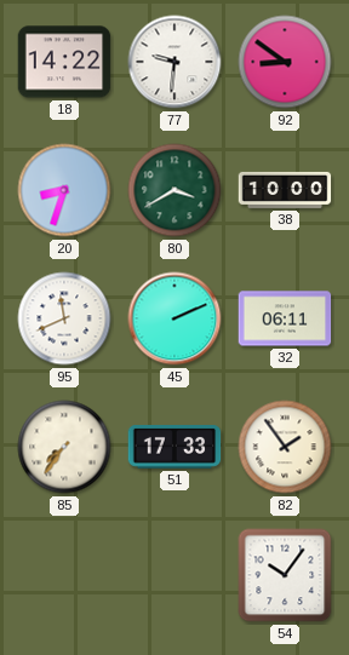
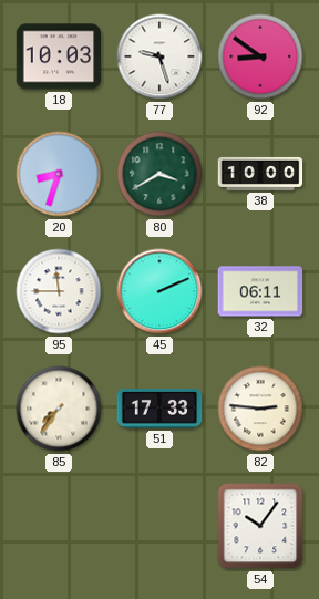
18: 14:22 -> 10:03
77: 9:31 -> 9:27
95: 11:41 -> 11:45
82: 1:54 -> 2:46
